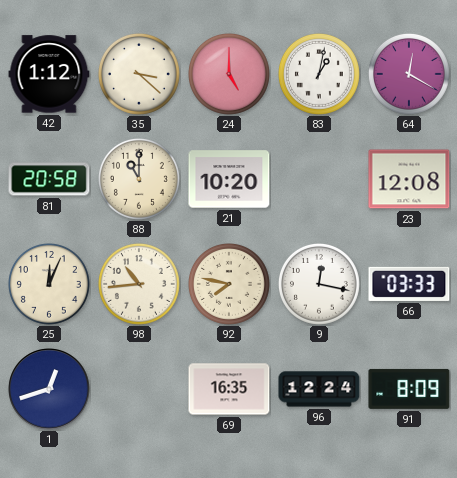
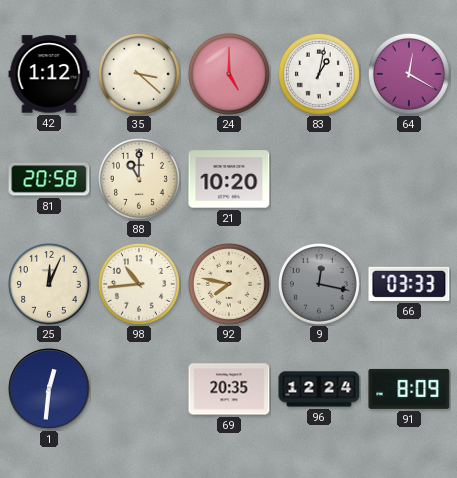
23: 12:08 -> none
9 dial: white -> grey
1: 12:42 -> 12:31
69: 16:35 -> 20:35
